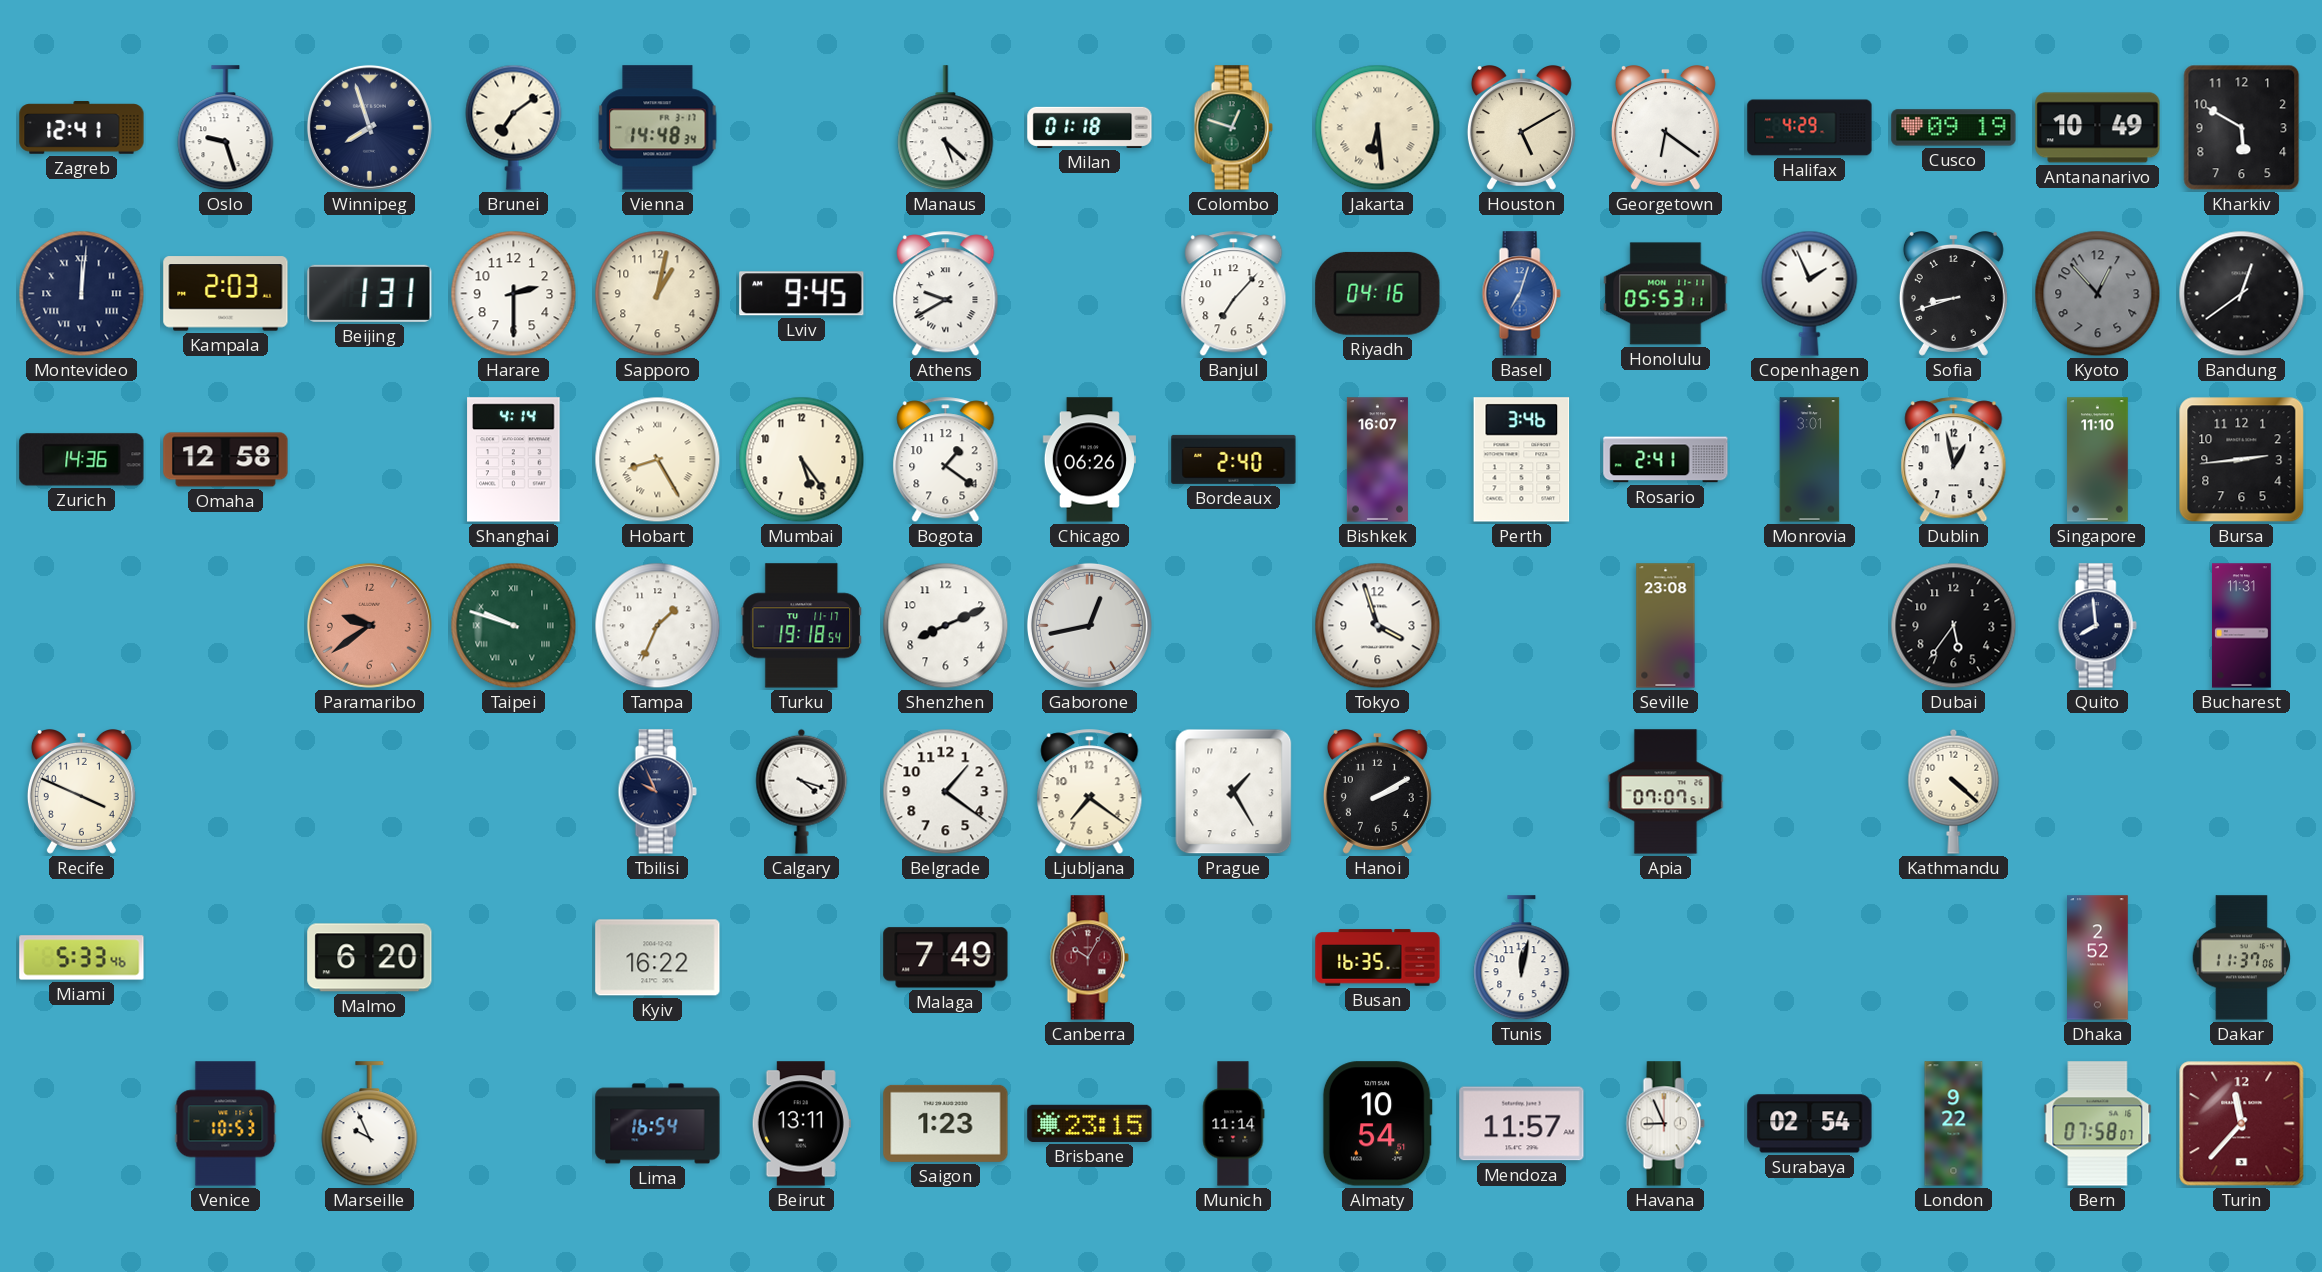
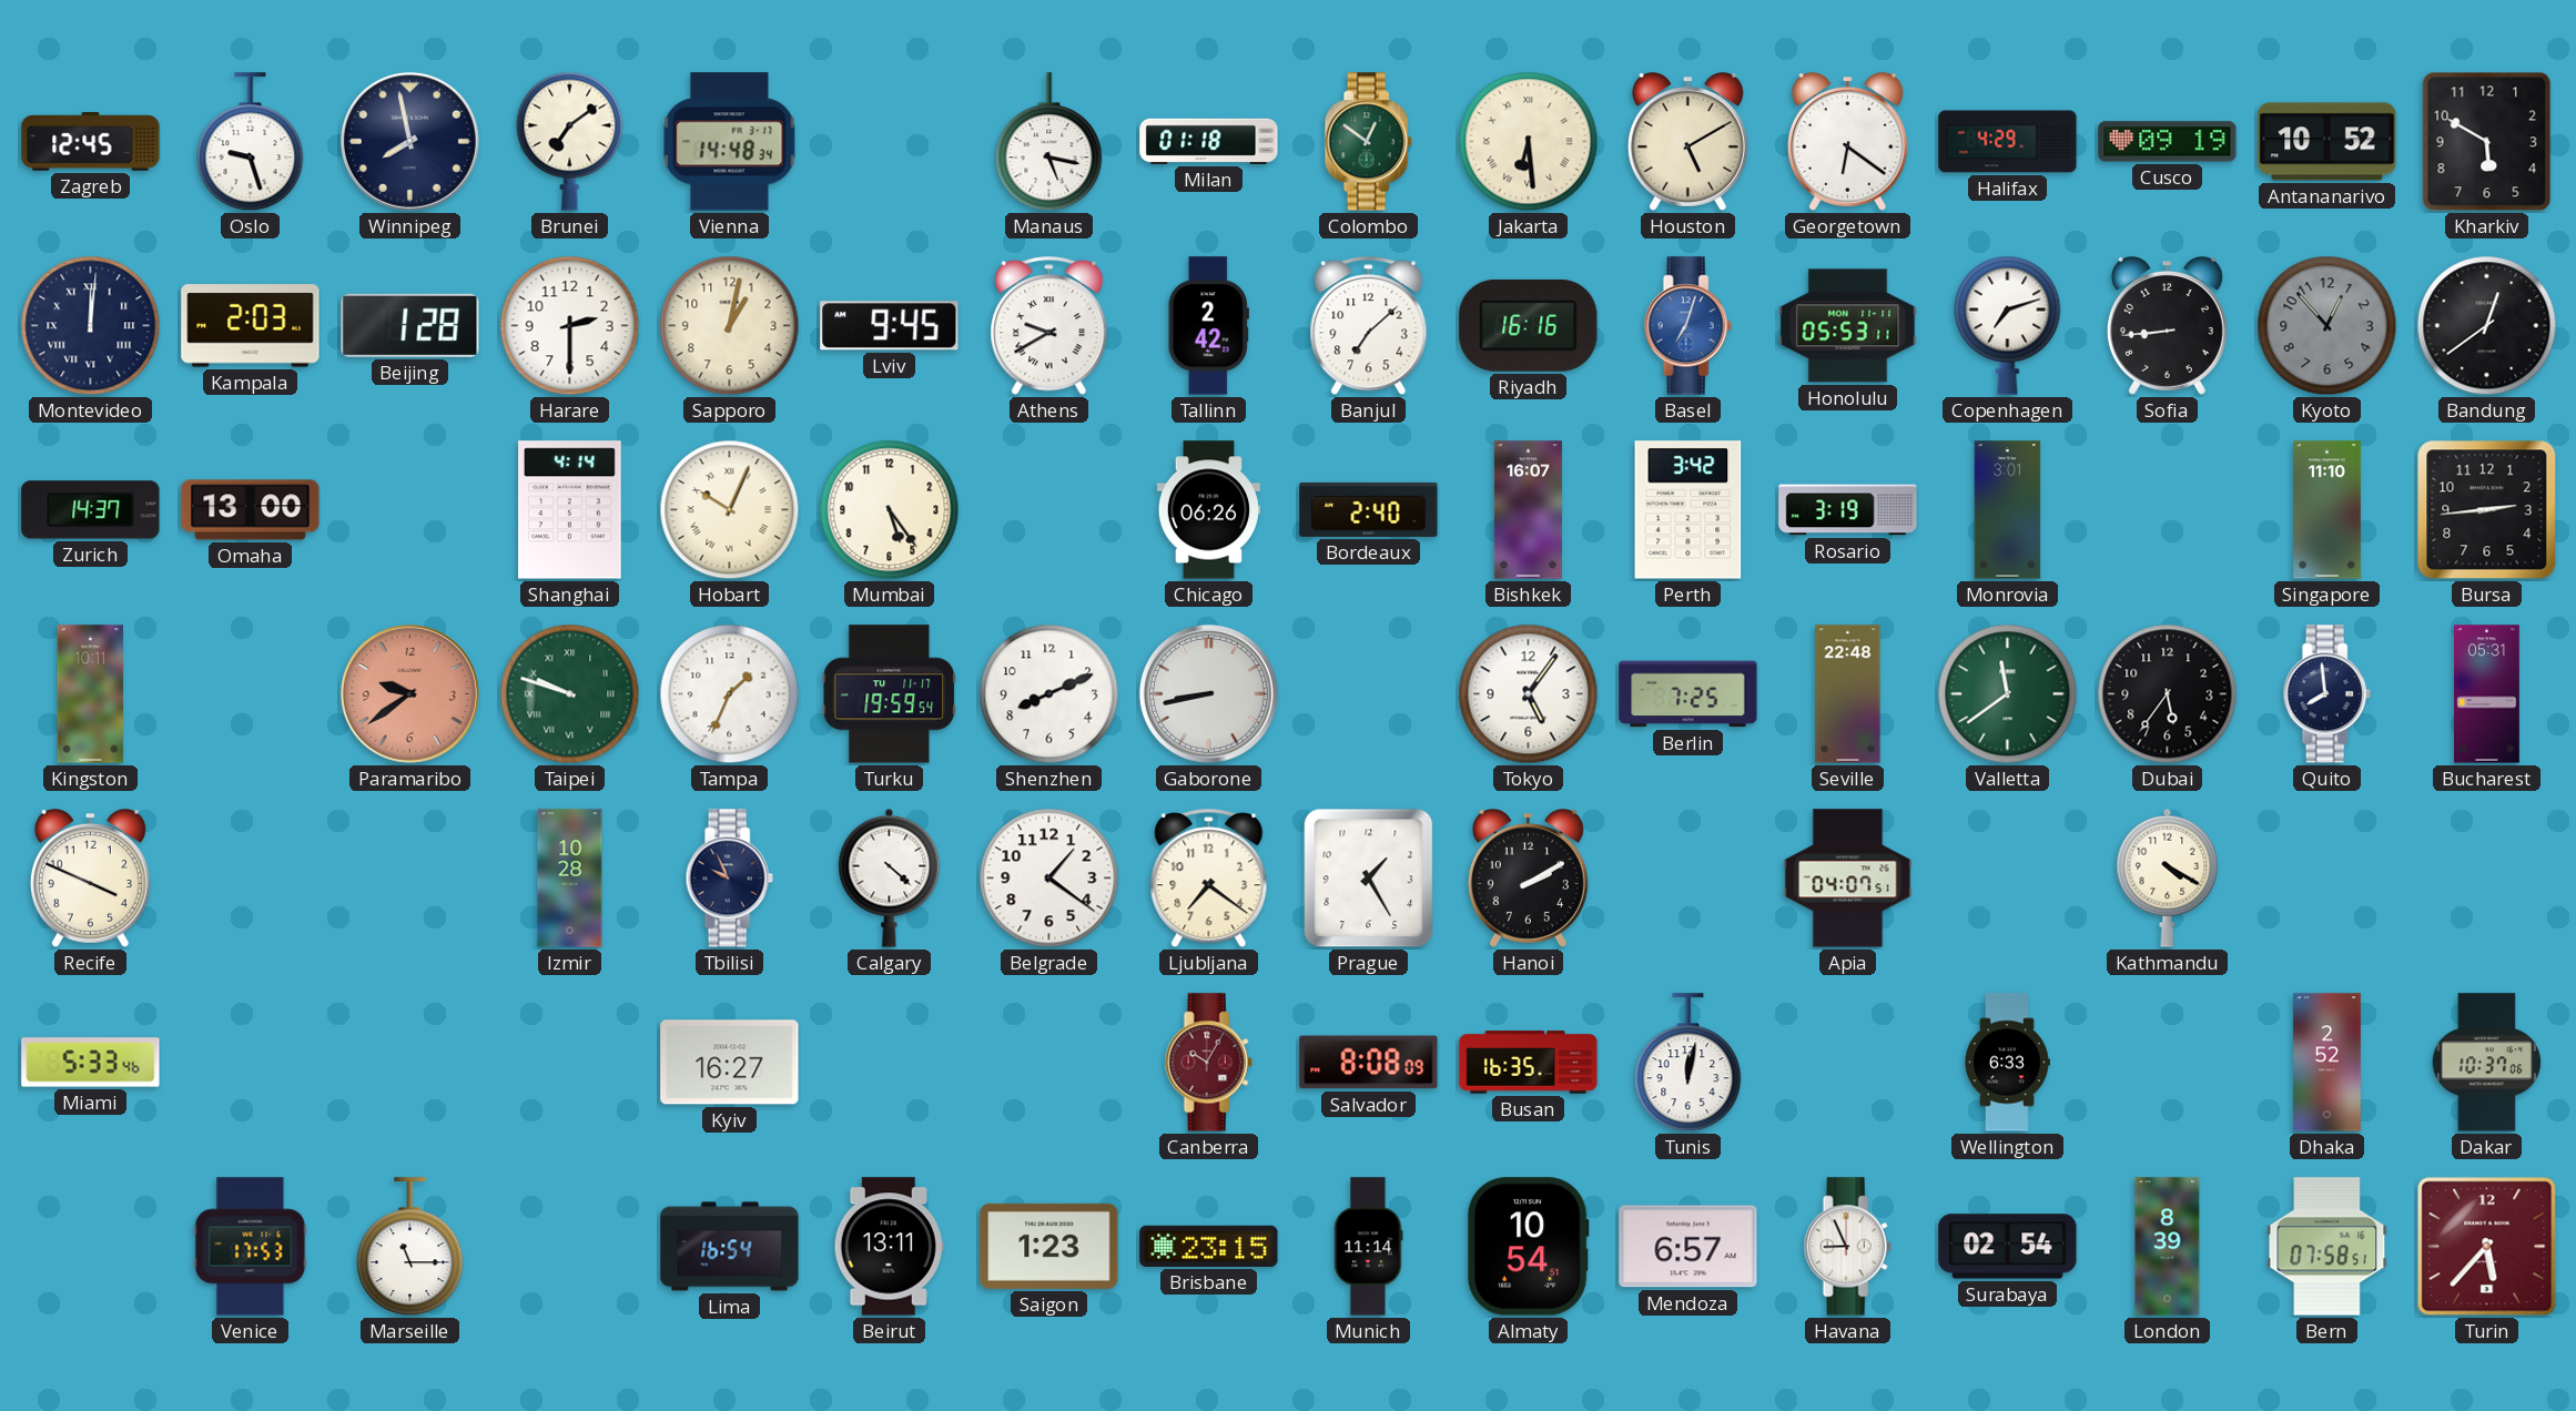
Zagreb: 12:41 -> 12:45
Winnipeg: 7:57 -> 7:58
Manaus: 5:22 -> 5:17
Colombo: 12:48 -> 12:51
Antananarivo: 10:49 -> 10:52
Beijing: 1:31 -> 1:28
Tallinn: none -> 2:42
Banjul: 7:07 -> 7:08
Riyadh: 04:16 -> 16:16
Copenhagen: 1:56 -> 7:12
Sofia: 8:42 -> 8:44
Zurich: 14:36 -> 14:37
Omaha: 12:58 -> 13:00
Hobart: 8:25 -> 10:04
Bogota: 1:21 -> none
Perth: 3:46 -> 3:42
Rosario: 2:41 -> 3:19
Dublin: 12:58 -> none
Kingston: none -> 10:11
Turku: 19:18 -> 19:59
Gaborone: 12:43 -> 8:43
Tokyo: 3:57 -> 5:06
Berlin: none -> 7:25
Seville: 23:08 -> 22:48
Valletta: none -> 11:39
Bucharest: 11:31 -> 05:31
Izmir: none -> 10:28
Calgary: 4:18 -> 4:22
Apia: 07:07 -> 04:07
Kathmandu: 4:22 -> 4:20
Malmo: 6:20 -> none
Kyiv: 16:22 -> 16:27
Malaga: 7:49 -> none
Salvador: none -> 8:08
Wellington: none -> 6:33
Dakar: 11:37 -> 10:37
Venice: 10:53 -> 17:53
Marseille: 9:56 -> 11:15
Mendoza: 11:57 -> 6:57
London: 9:22 -> 8:39
Bern: 07:58:07 -> 07:58:51
Turin: 11:37 -> 5:37
